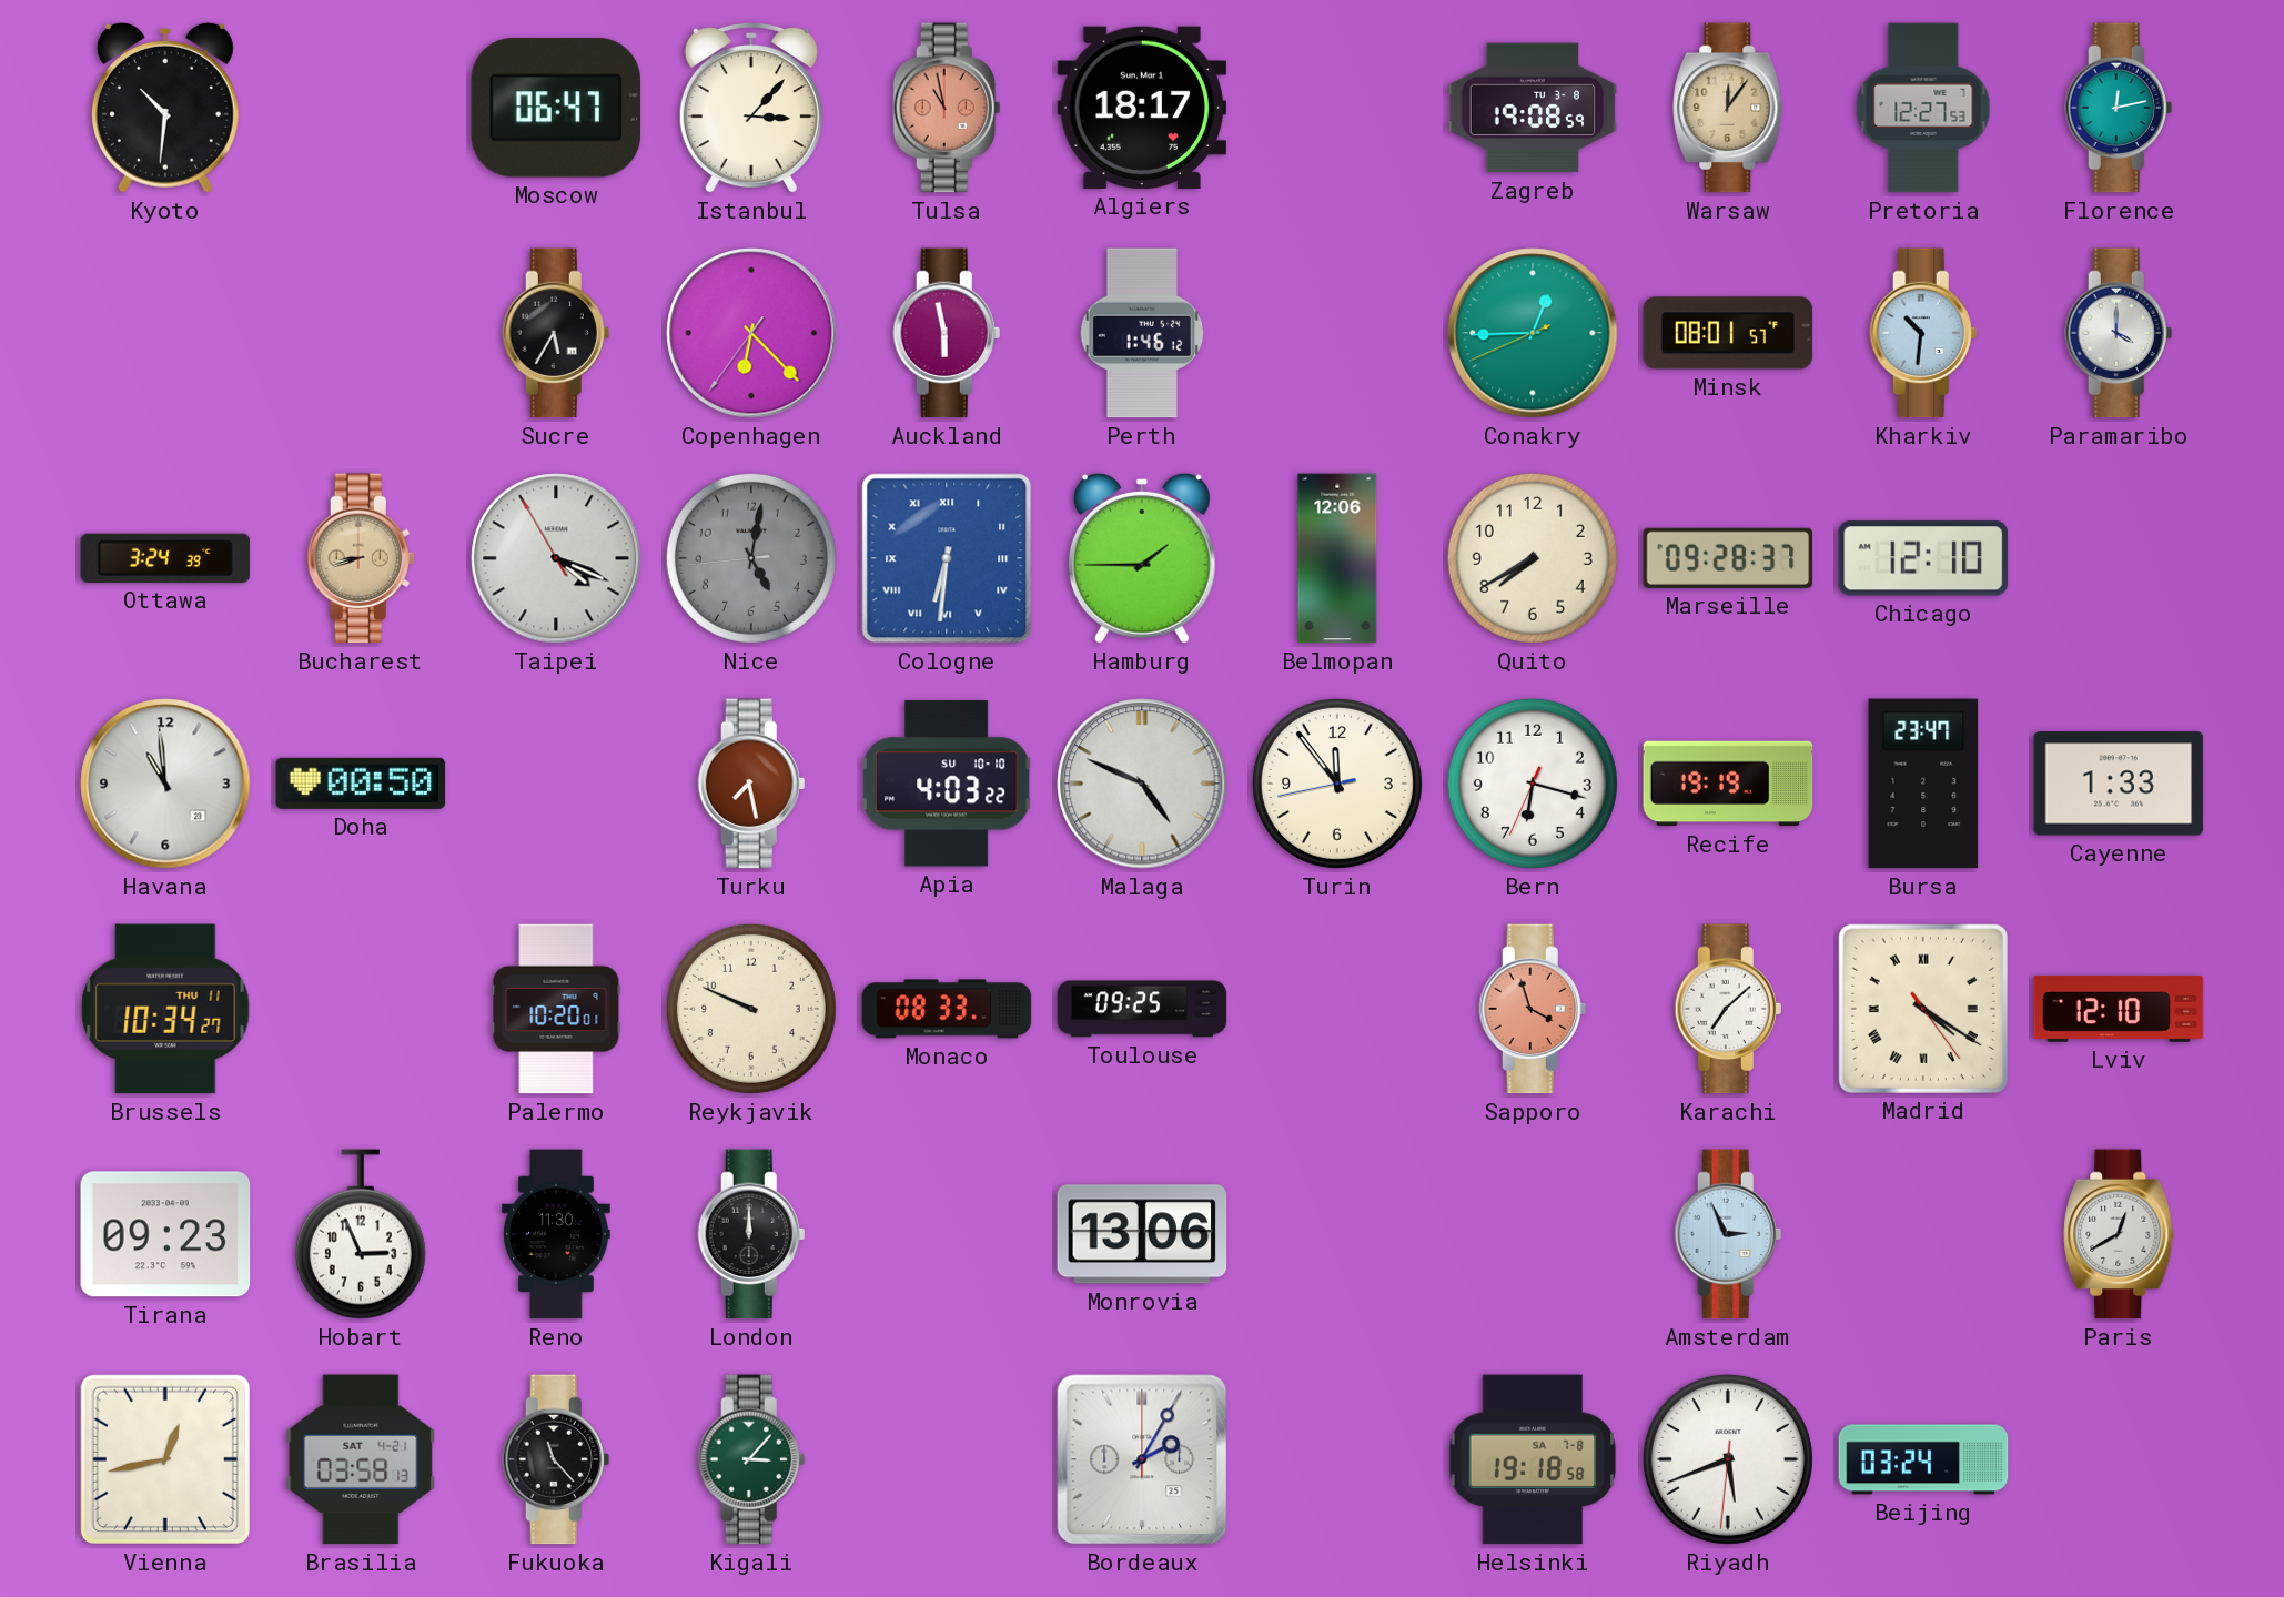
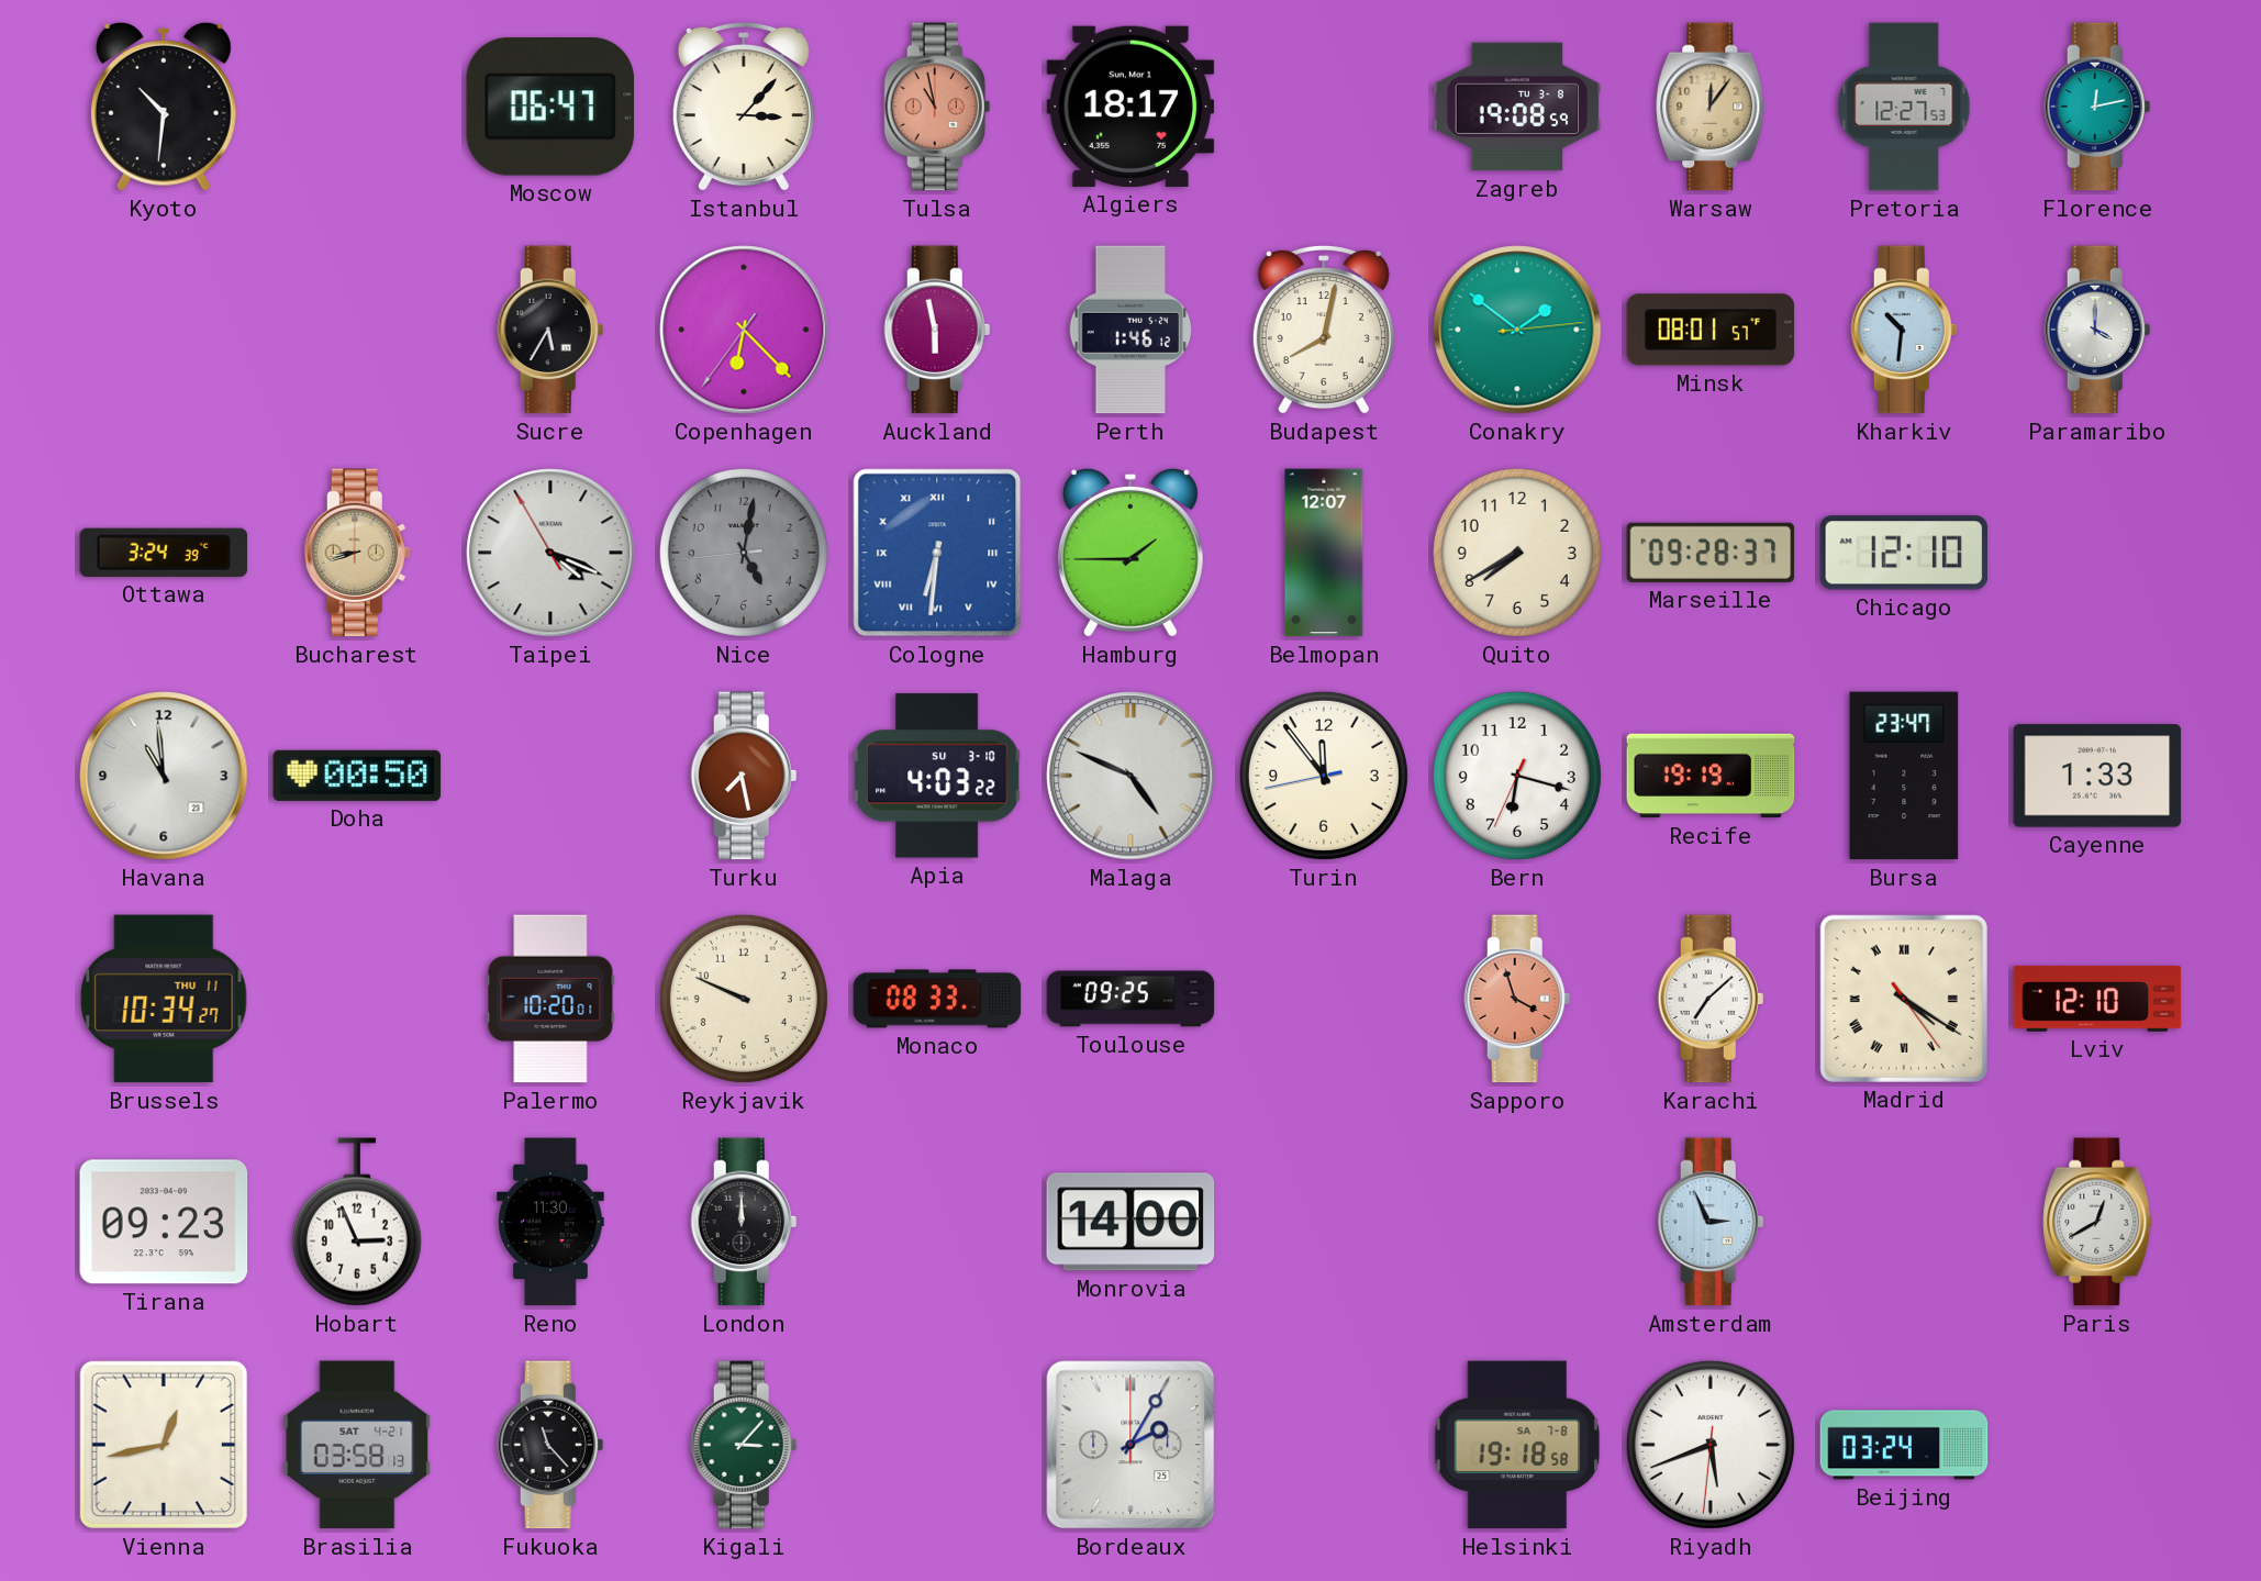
Budapest: none -> 8:02
Conakry: 12:44 -> 1:51
Belmopan: 12:06 -> 12:07
Apia date: SU 10-10 -> SU 3-10
Monrovia: 13:06 -> 14:00
